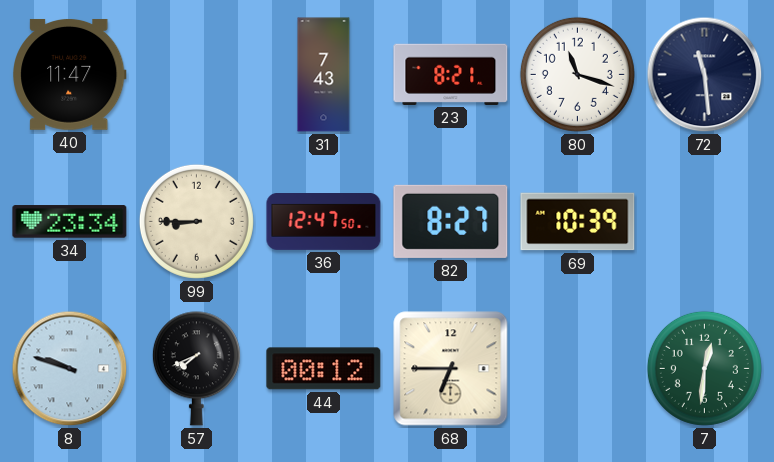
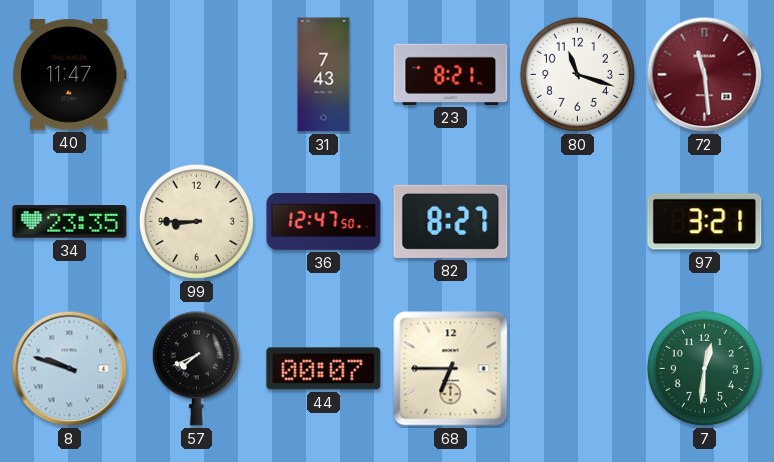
72 dial: navy -> burgundy
34: 23:34 -> 23:35
69: 10:39 -> none
97: none -> 3:21
44: 00:12 -> 00:07
